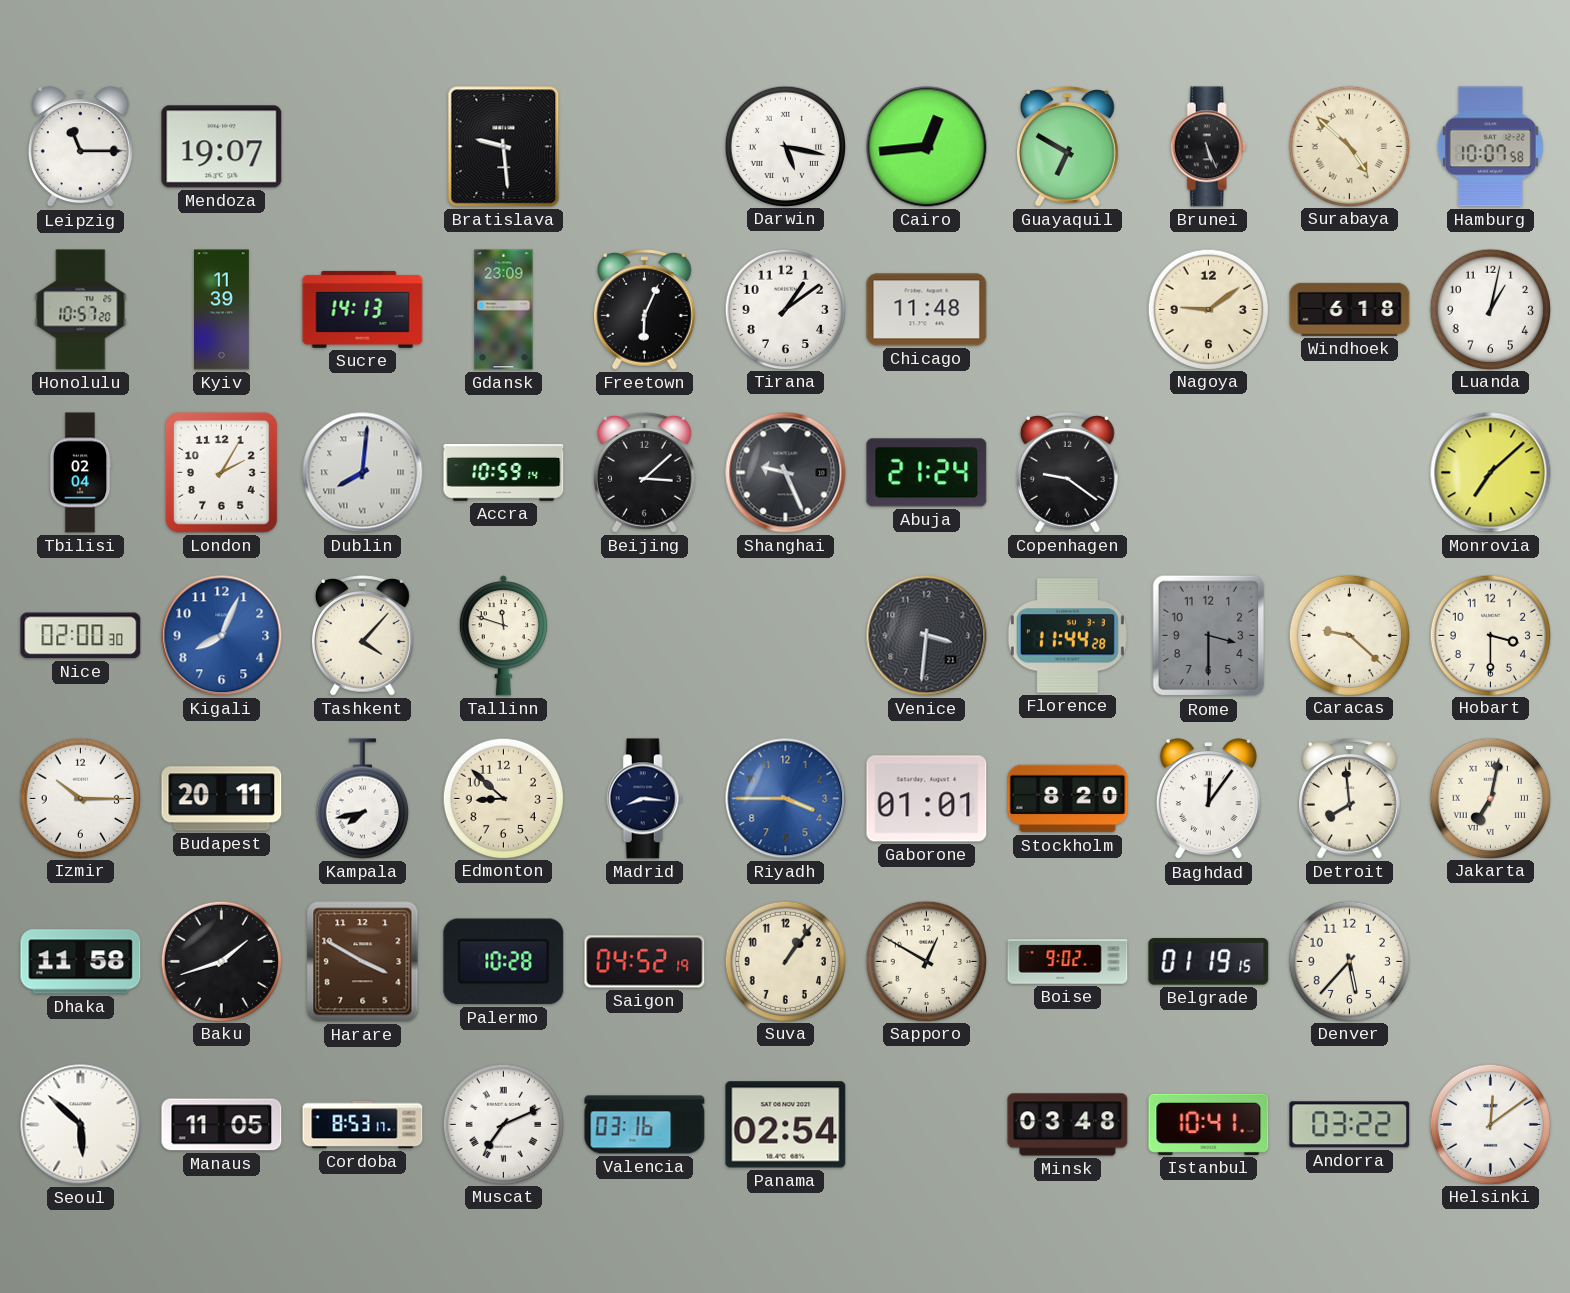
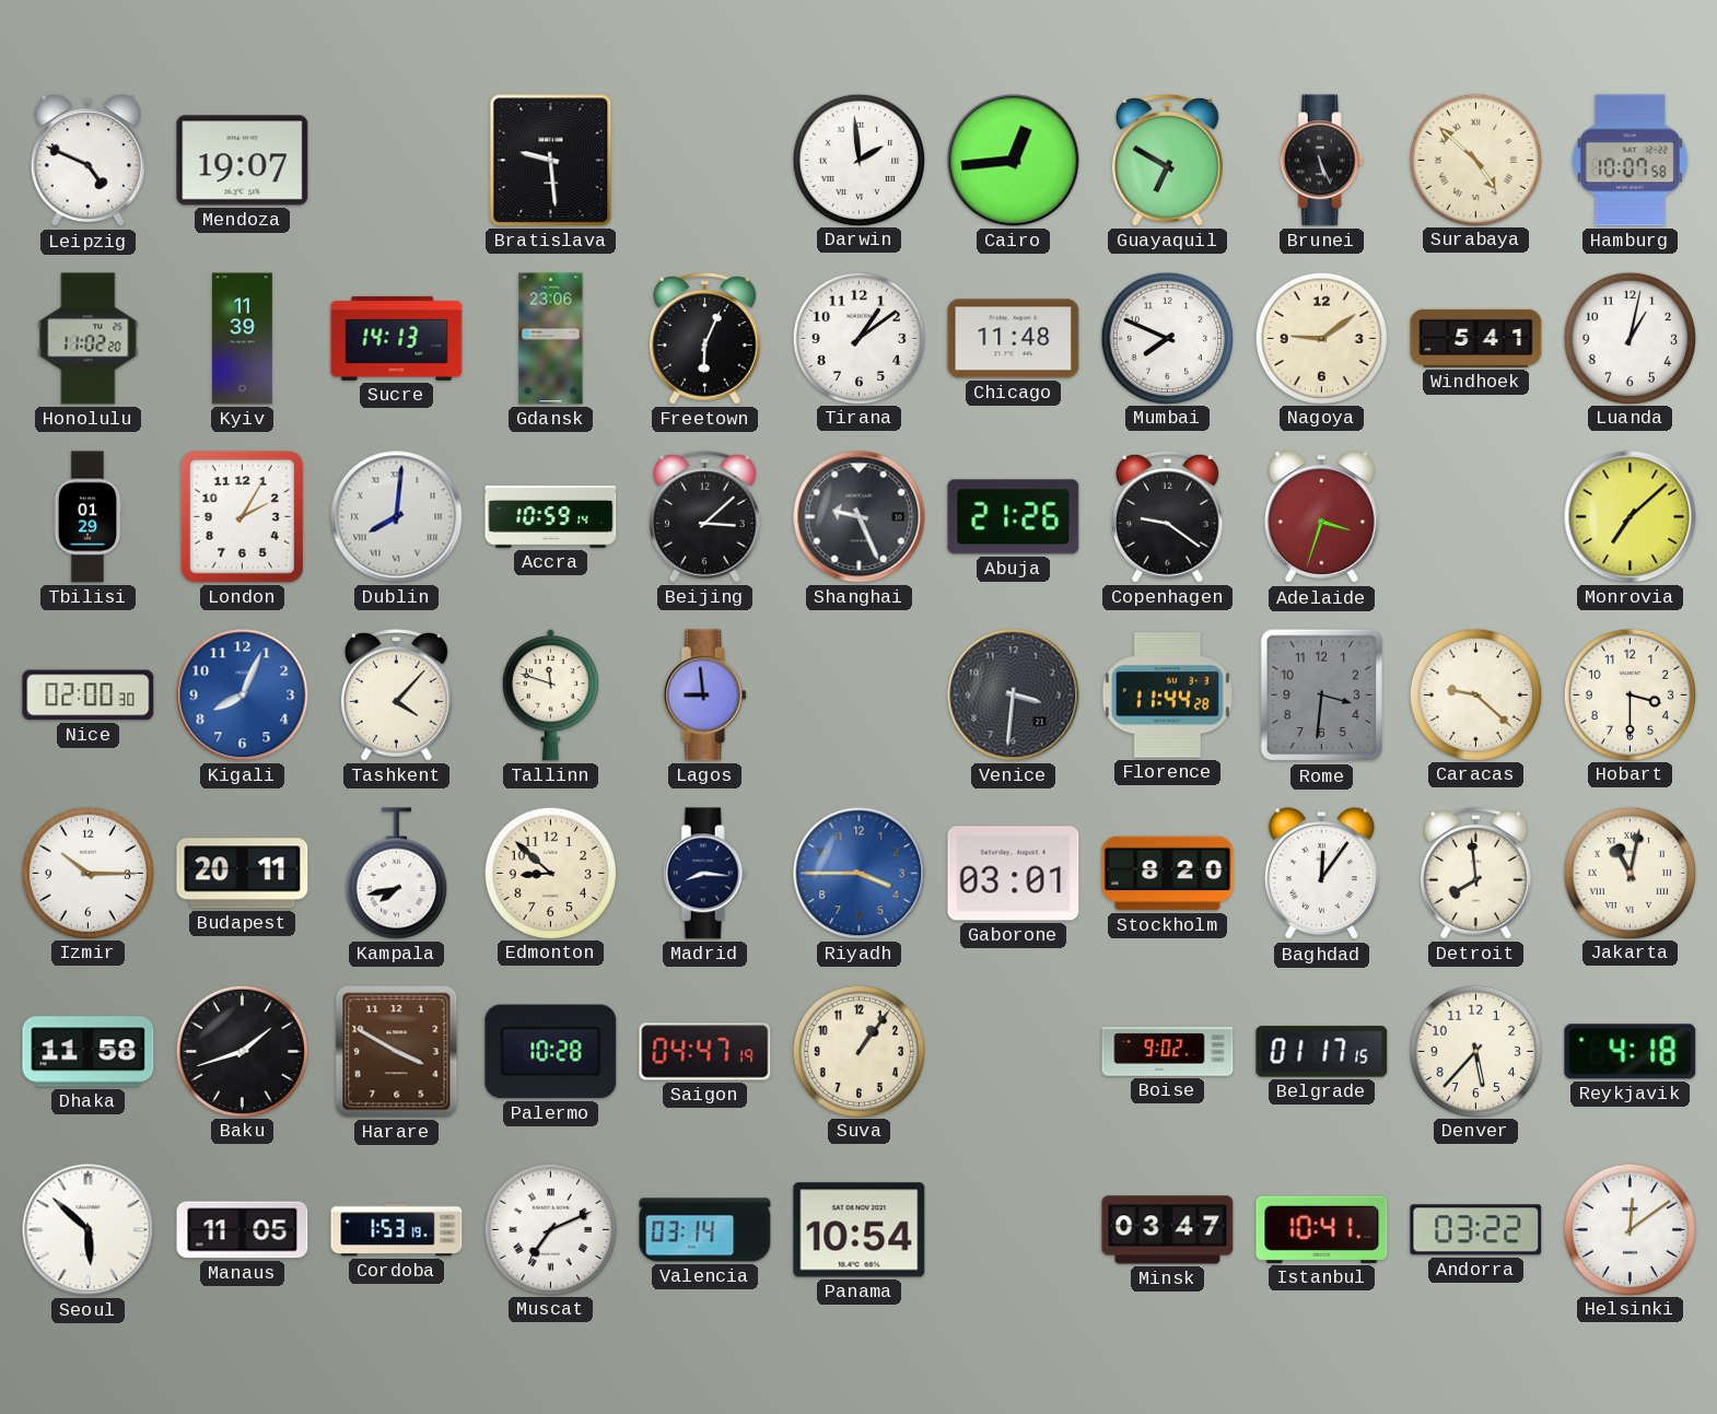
Leipzig: 11:15 -> 4:49
Darwin: 5:17 -> 1:59
Honolulu: 10:57 -> 11:02
Gdansk: 23:09 -> 23:06
Mumbai: none -> 7:49
Windhoek: 6:18 -> 5:41
Tbilisi: 02:04 -> 01:29
Abuja: 21:24 -> 21:26
Adelaide: none -> 3:33
Lagos: none -> 8:59
Rome: 3:30 -> 3:31
Gaborone: 01:01 -> 03:01
Jakarta: 7:02 -> 11:02
Saigon: 04:52 -> 04:47
Sapporo: 12:50 -> none
Belgrade: 01:19 -> 01:17
Reykjavik: none -> 4:18
Cordoba: 8:53 -> 1:53
Valencia: 03:16 -> 03:14
Panama: 02:54 -> 10:54
Minsk: 03:48 -> 03:47
